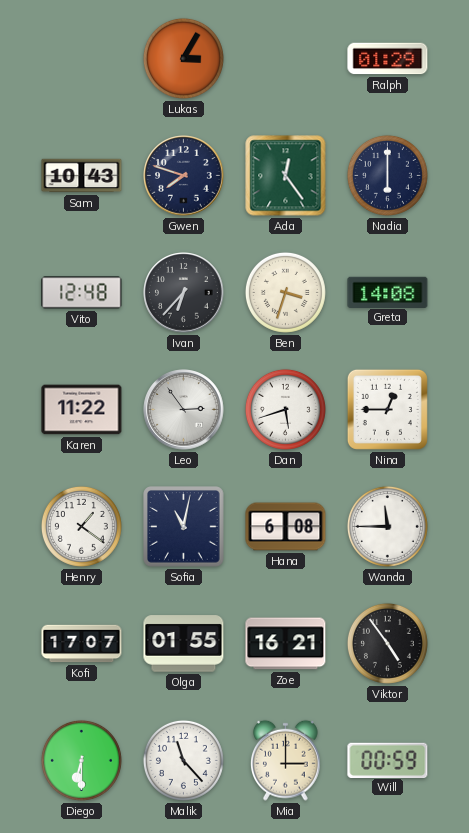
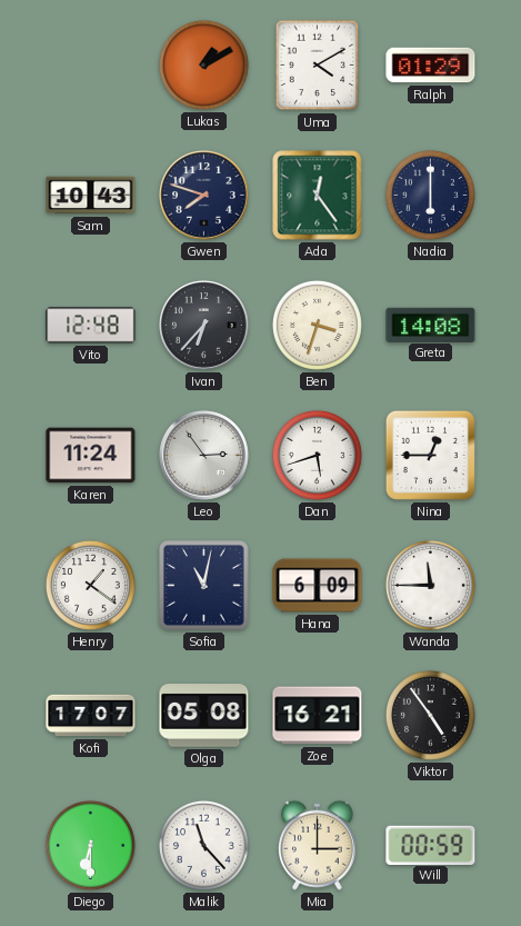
Lukas: 3:05 -> 1:10
Uma: none -> 4:10
Karen: 11:22 -> 11:24
Hana: 6:08 -> 6:09
Olga: 01:55 -> 05:08
